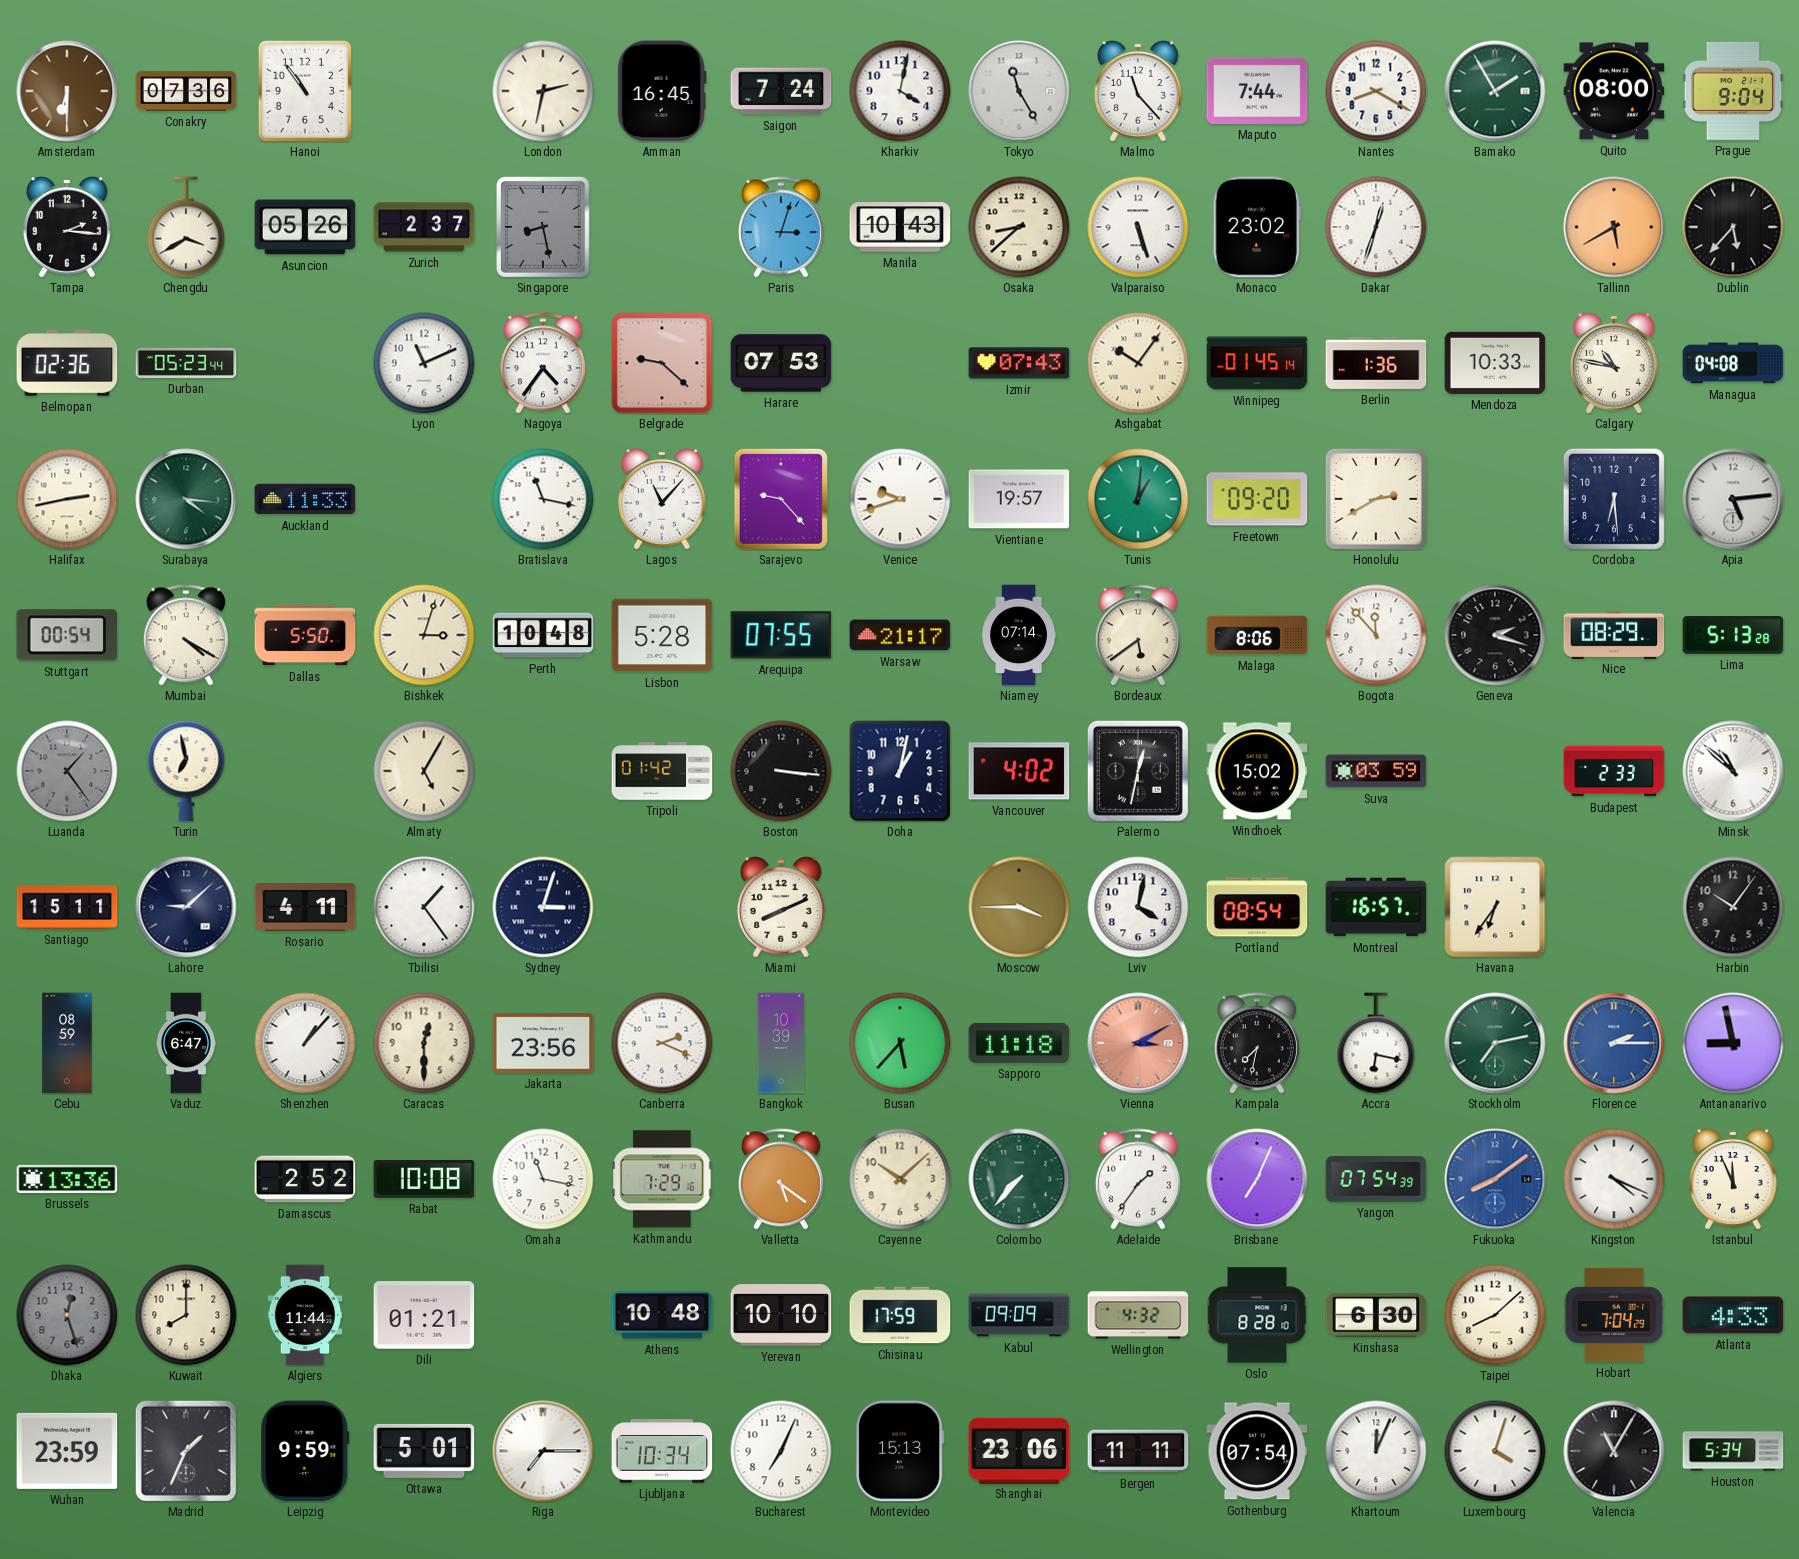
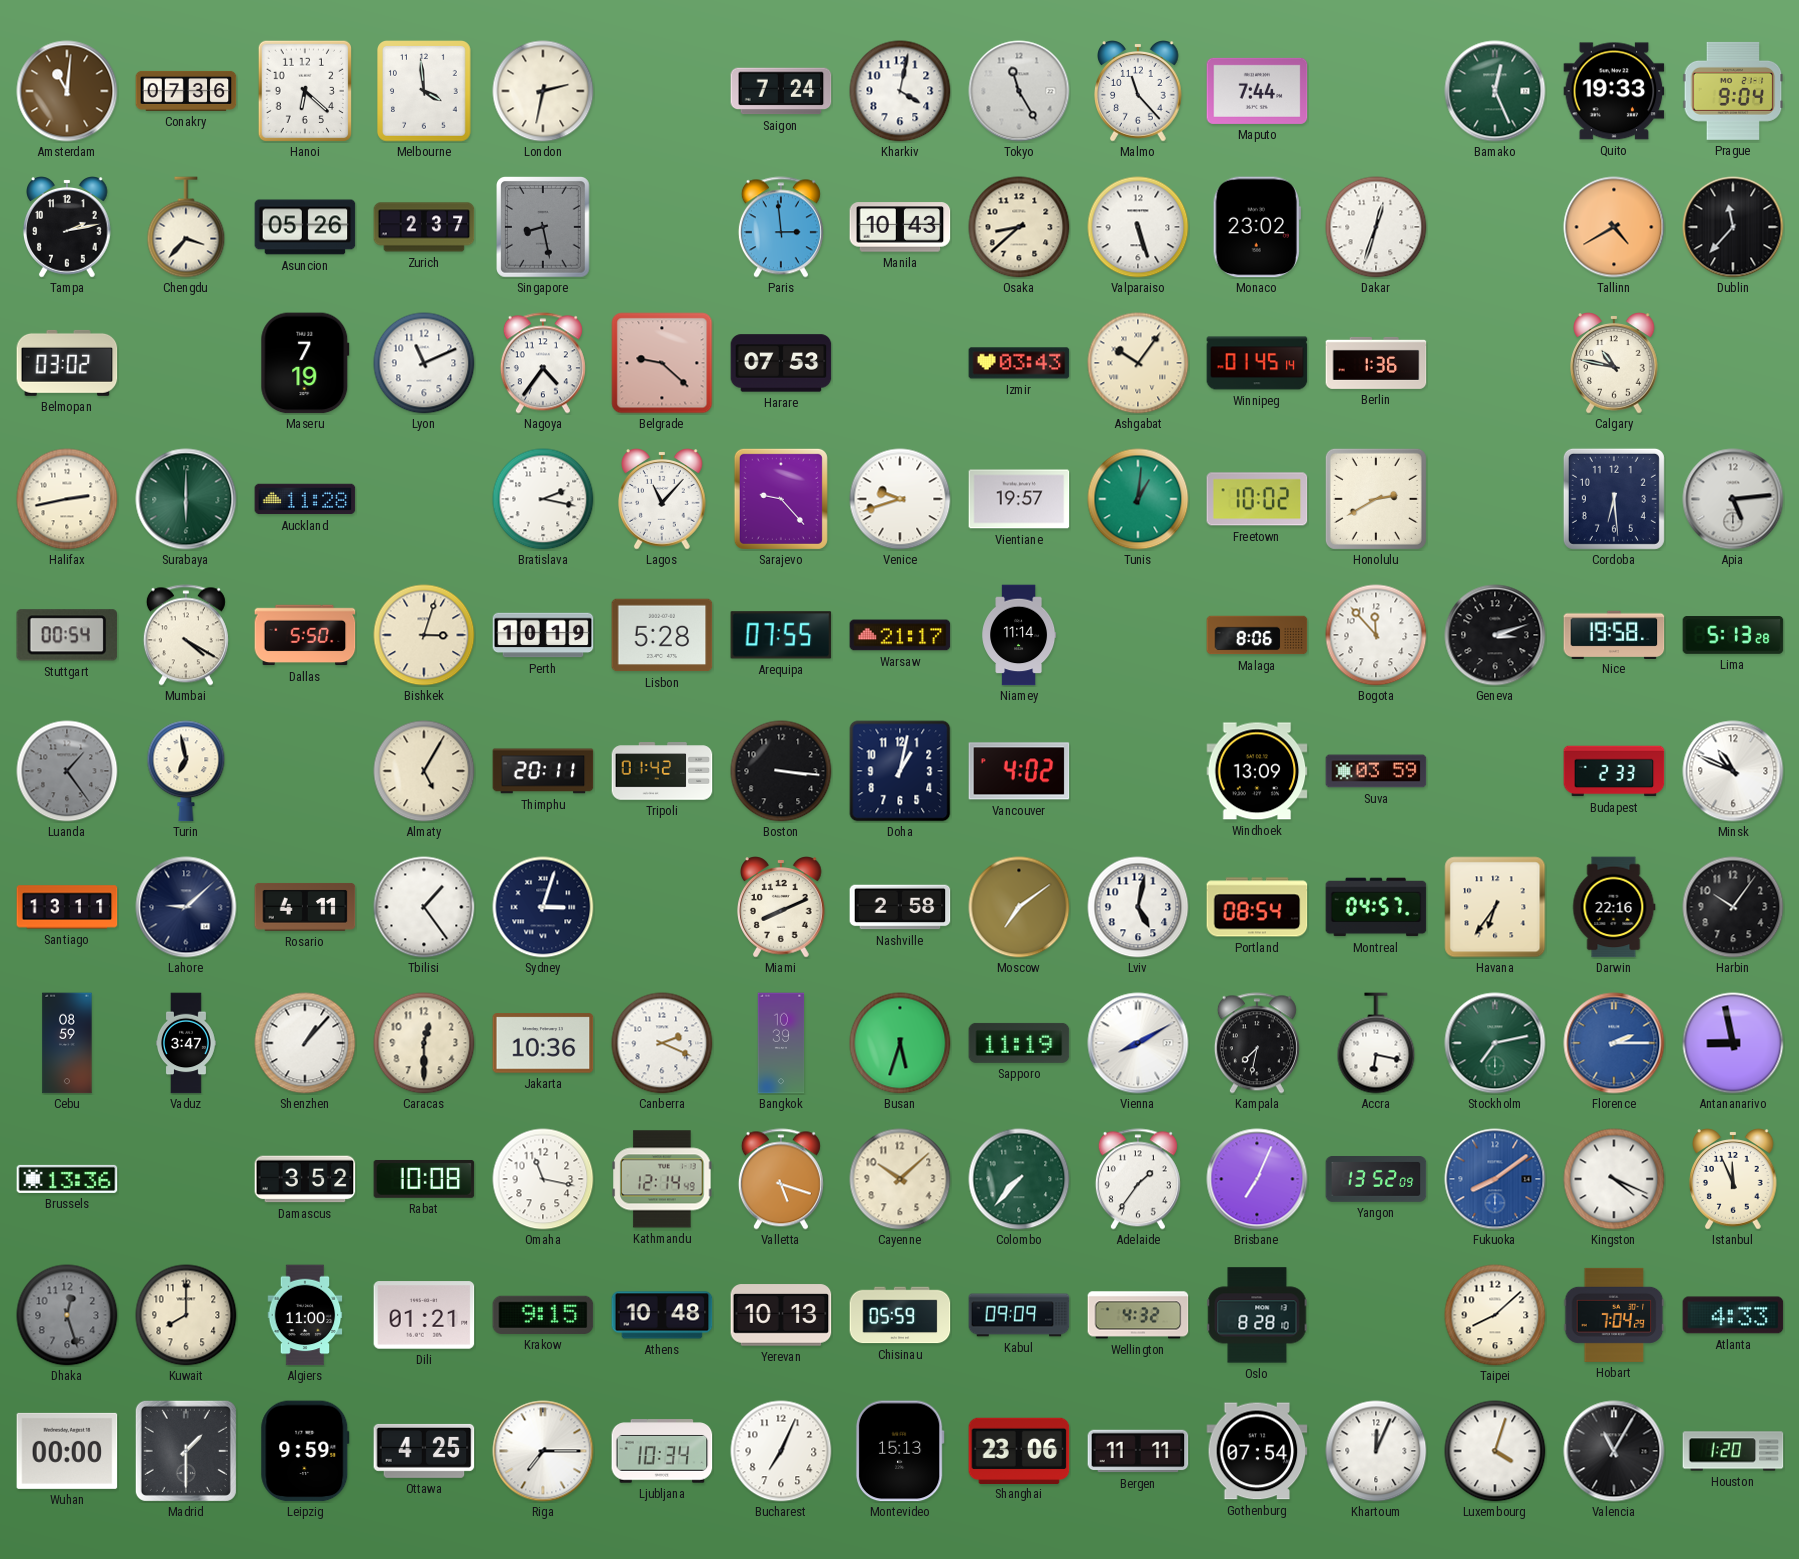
Amsterdam: 6:30 -> 11:01
Hanoi: 10:54 -> 6:22
Melbourne: none -> 3:59
Amman: 16:45 -> none
Nantes: 8:20 -> none
Bamako: 1:55 -> 12:26
Quito: 08:00 -> 19:33
Tampa: 2:16 -> 2:13
Chengdu: 3:40 -> 3:37
Paris: 3:03 -> 2:59
Tallinn: 5:40 -> 4:40
Dublin: 5:37 -> 11:37
Belmopan: 02:36 -> 03:02
Durban: 05:23 -> none
Maseru: none -> 7:19
Izmir: 07:43 -> 03:43
Mendoza: 10:33 -> none
Managua: 04:08 -> none
Surabaya: 4:16 -> 6:00
Auckland: 11:33 -> 11:28
Bratislava: 11:17 -> 2:17
Freetown: 09:20 -> 10:02
Perth: 10:48 -> 10:19
Niamey: 07:14 -> 11:14
Bordeaux: 5:39 -> none
Geneva: 2:18 -> 3:12
Nice: 08:29 -> 19:58
Thimphu: none -> 20:11
Palermo: 12:32 -> none
Windhoek: 15:02 -> 13:09
Minsk: 10:52 -> 10:49
Santiago: 15:11 -> 13:11
Nashville: none -> 2:58
Moscow: 3:45 -> 7:09
Lviv: 4:02 -> 5:02
Montreal: 16:57 -> 04:57
Darwin: none -> 22:16
Vaduz: 6:47 -> 3:47
Jakarta: 23:56 -> 10:36
Busan: 5:37 -> 5:33
Sapporo: 11:18 -> 11:19
Vienna: 3:10 -> 8:10
Vienna dial: salmon -> white
Damascus: 2:52 -> 3:52
Kathmandu: 7:29 -> 12:14
Valletta: 5:21 -> 5:18
Yangon: 07:54 -> 13:52
Algiers: 11:44 -> 11:00
Krakow: none -> 9:15
Yerevan: 10:10 -> 10:13
Chisinau: 17:59 -> 05:59
Kinshasa: 6:30 -> none
Wuhan: 23:59 -> 00:00
Madrid: 1:34 -> 1:30
Ottawa: 5:01 -> 4:25
Houston: 5:34 -> 1:20
